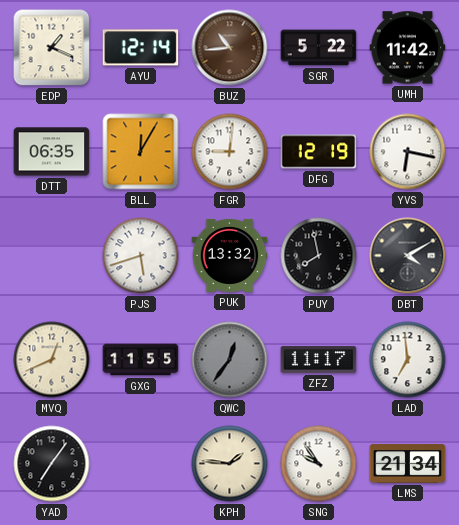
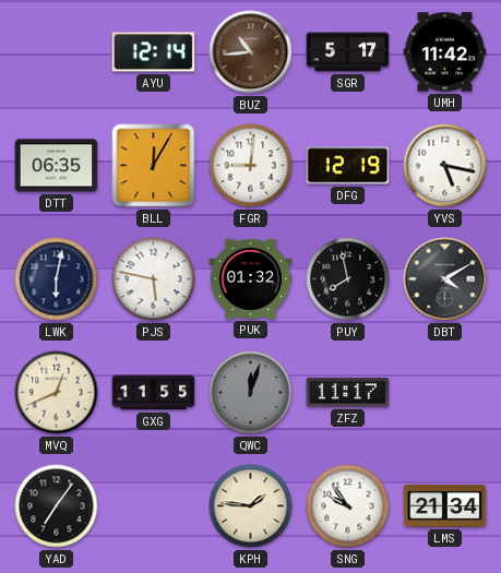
EDP: 1:19 -> none
SGR: 5:22 -> 5:17
YVS: 6:17 -> 5:17
LWK: none -> 6:02
PJS: 5:42 -> 5:47
PUK: 13:32 -> 01:32
QWC: 12:36 -> 12:03
LAD: 6:59 -> none
